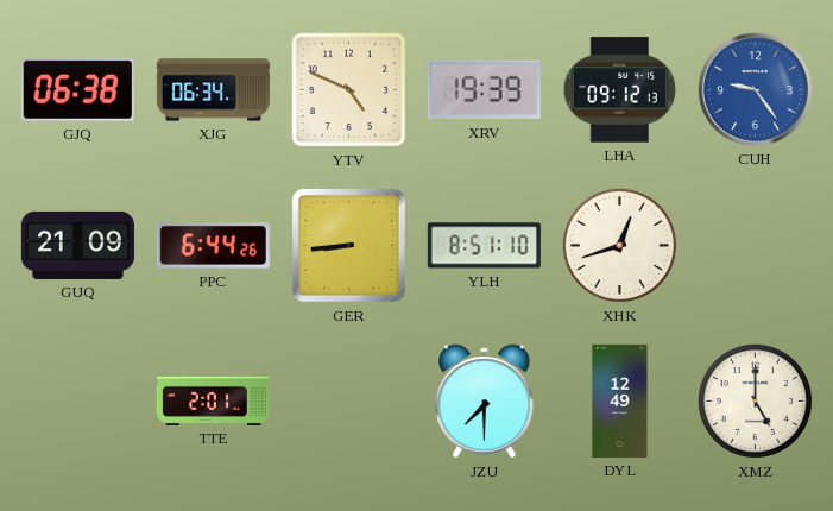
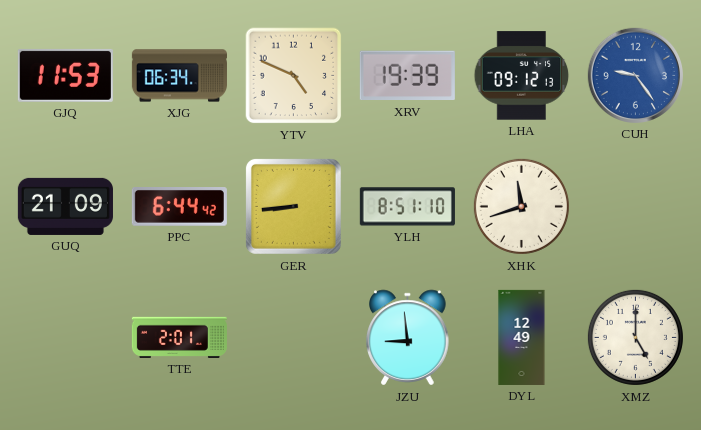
GJQ: 06:38 -> 11:53
PPC: 6:44:26 -> 6:44:42
XHK: 12:42 -> 11:42
JZU: 7:30 -> 8:59
